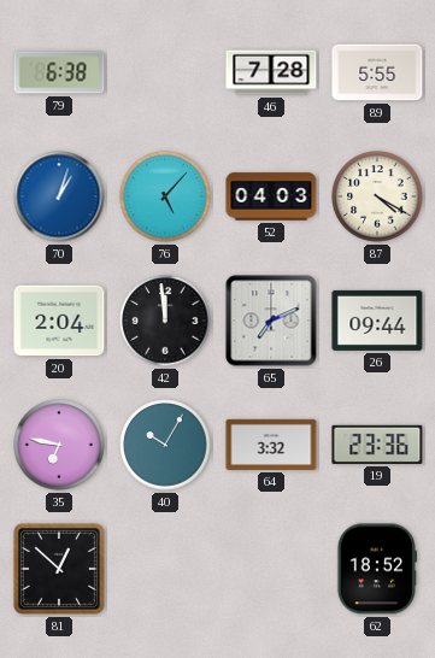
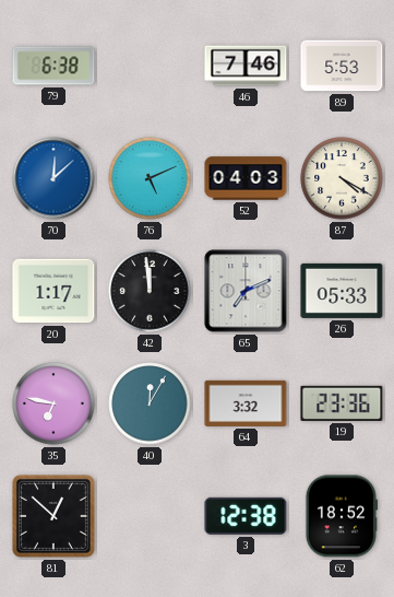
46: 7:28 -> 7:46
89: 5:55 -> 5:53
70: 1:03 -> 12:08
76: 5:07 -> 5:11
20: 2:04 -> 1:17
26: 09:44 -> 05:33
40: 10:05 -> 12:05
3: none -> 12:38
